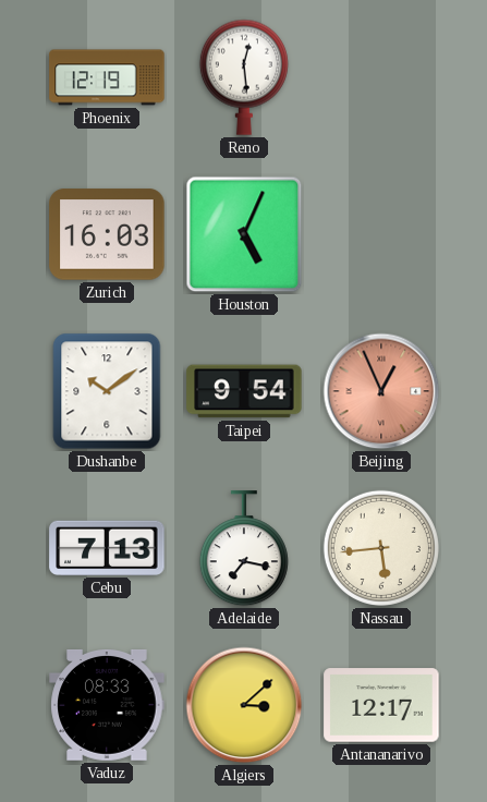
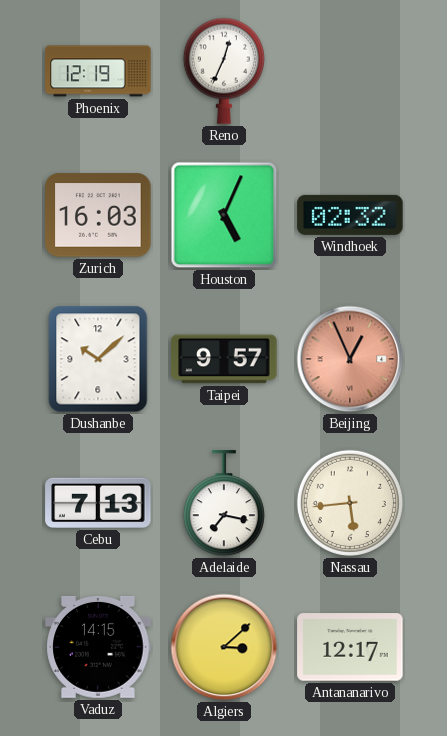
Reno: 12:29 -> 12:34
Windhoek: none -> 02:32
Dushanbe: 10:09 -> 10:08
Taipei: 9:54 -> 9:57
Vaduz: 08:33 -> 14:15
